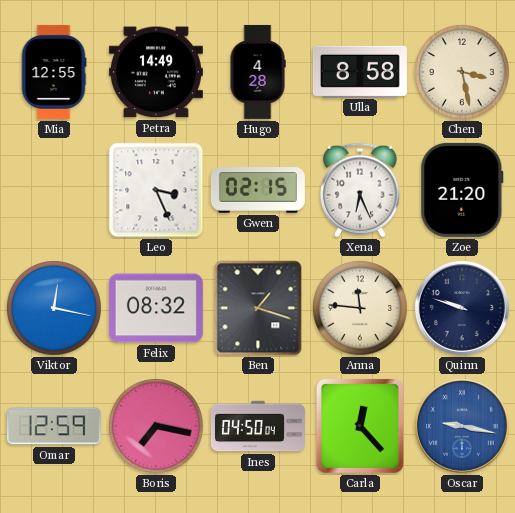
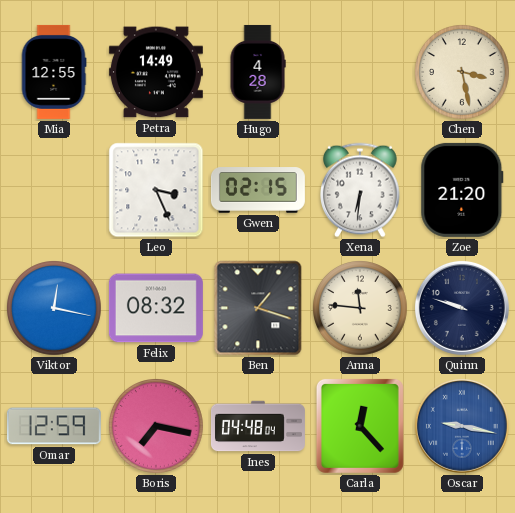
Ulla: 8:58 -> none
Xena: 6:26 -> 6:31
Ines: 04:50 -> 04:48
